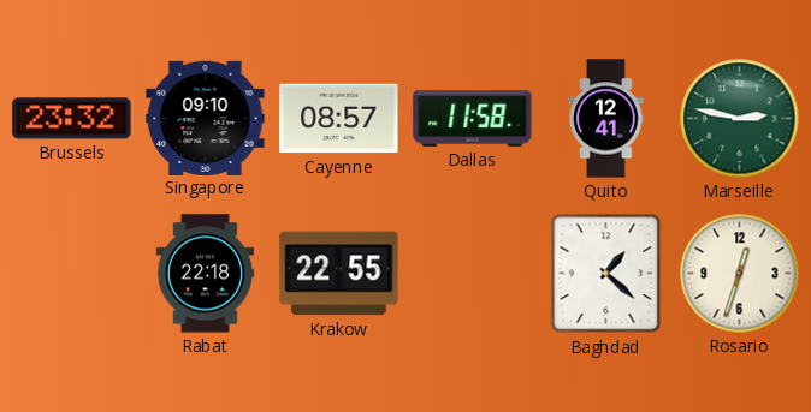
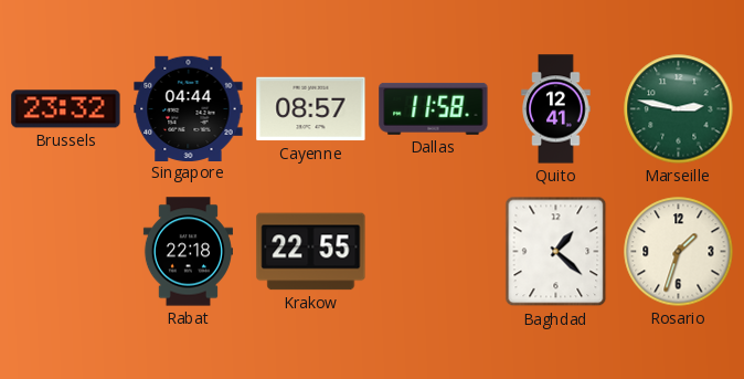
Singapore: 09:10 -> 04:44
Rosario: 12:33 -> 1:33
